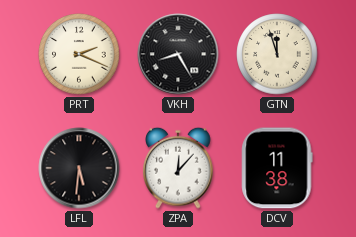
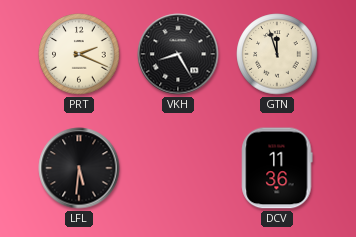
ZPA: 12:07 -> none
DCV: 11:38 -> 11:36
